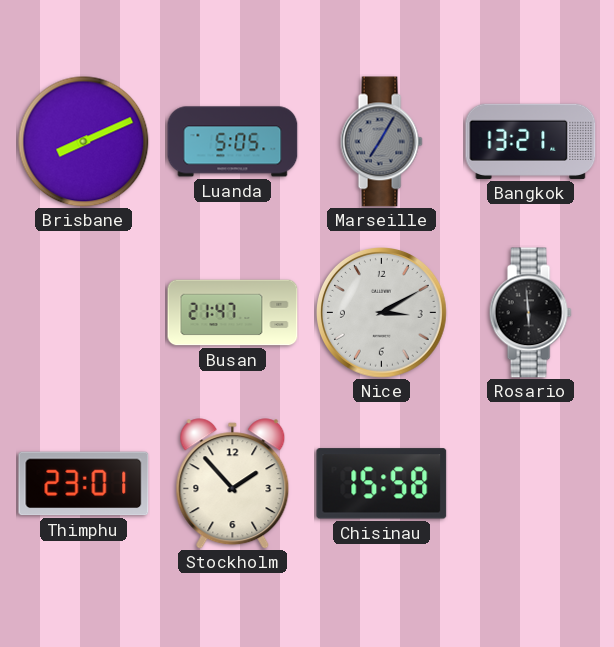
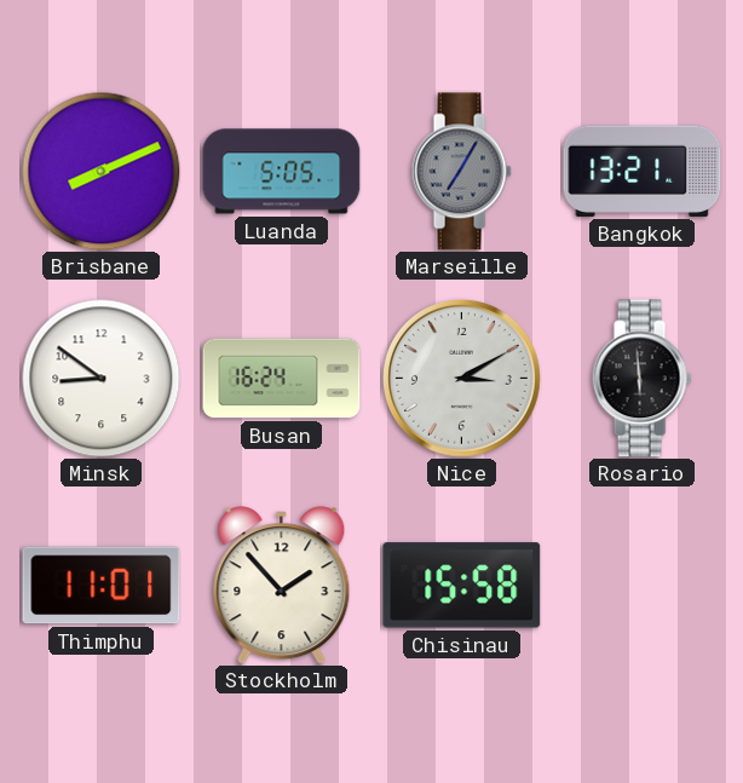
Minsk: none -> 8:51
Busan: 21:47 -> 16:24
Thimphu: 23:01 -> 11:01
